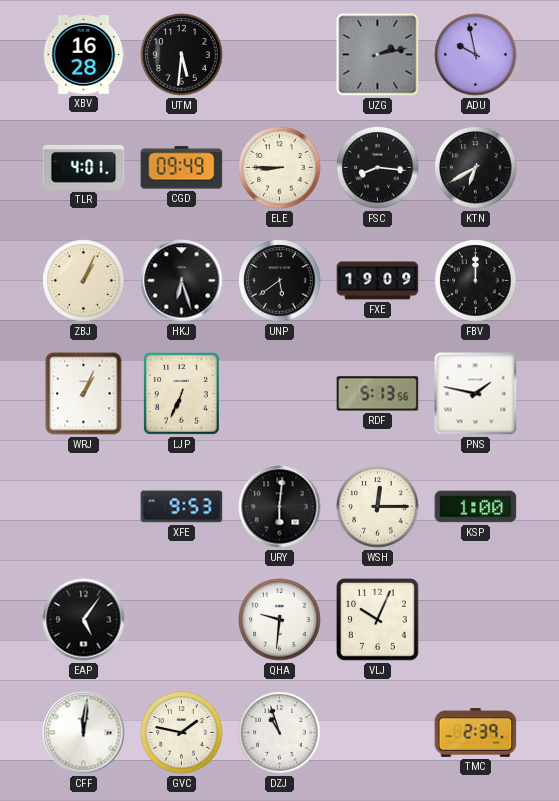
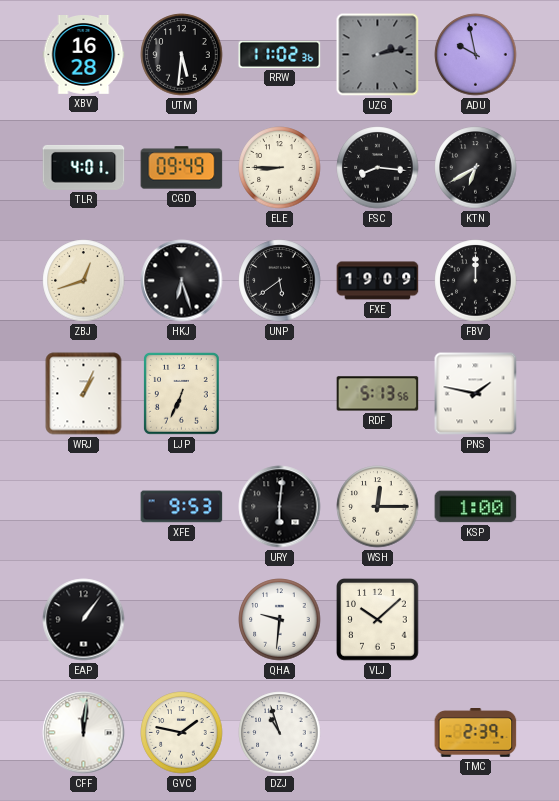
RRW: none -> 11:02
ZBJ: 1:04 -> 12:42
EAP: 5:06 -> 1:06
VLJ: 10:04 -> 10:08
